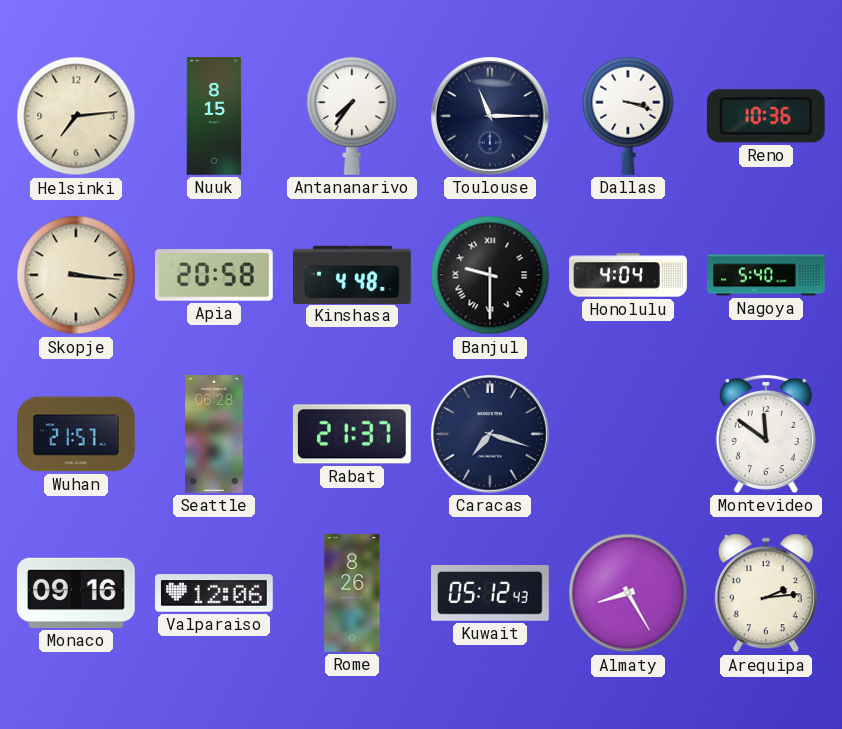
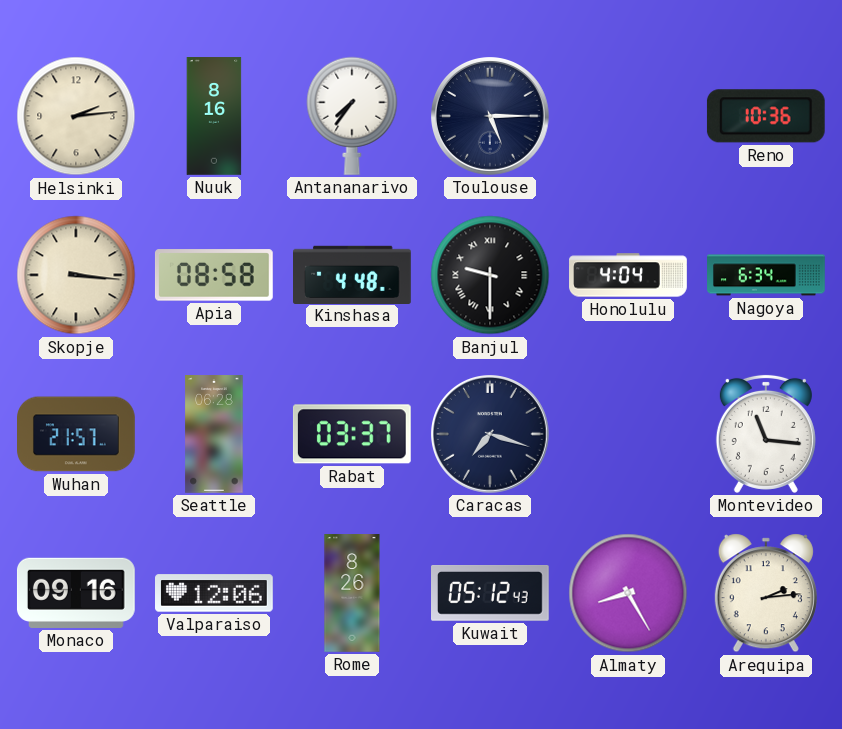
Helsinki: 7:14 -> 2:14
Nuuk: 8:15 -> 8:16
Toulouse: 11:15 -> 5:15
Dallas: 3:18 -> none
Apia: 20:58 -> 08:58
Nagoya: 5:40 -> 6:34
Rabat: 21:37 -> 03:37
Montevideo: 11:51 -> 11:16
